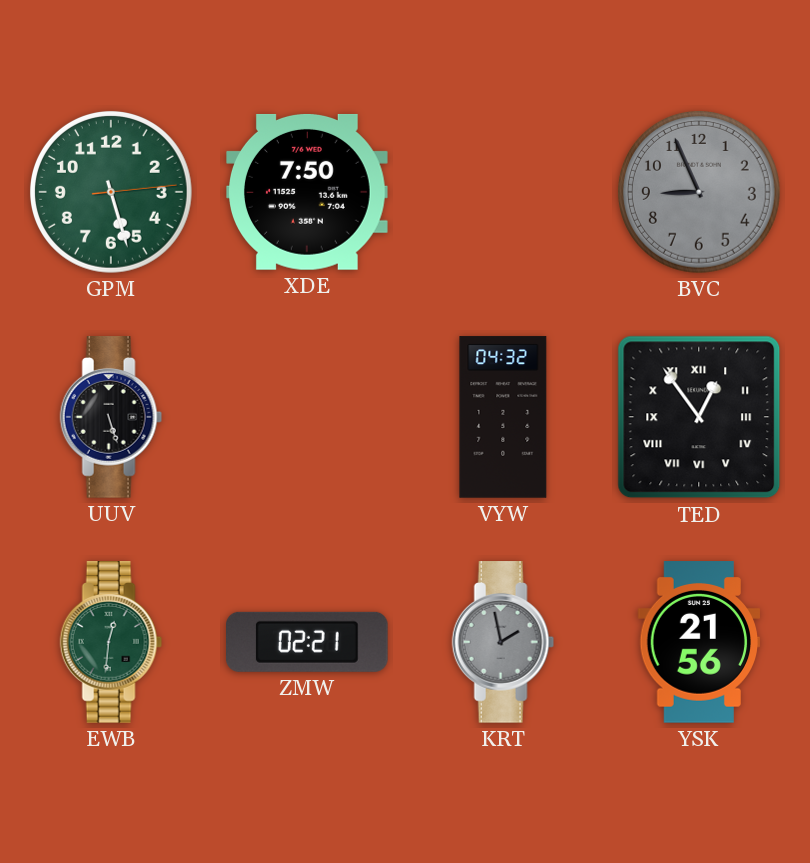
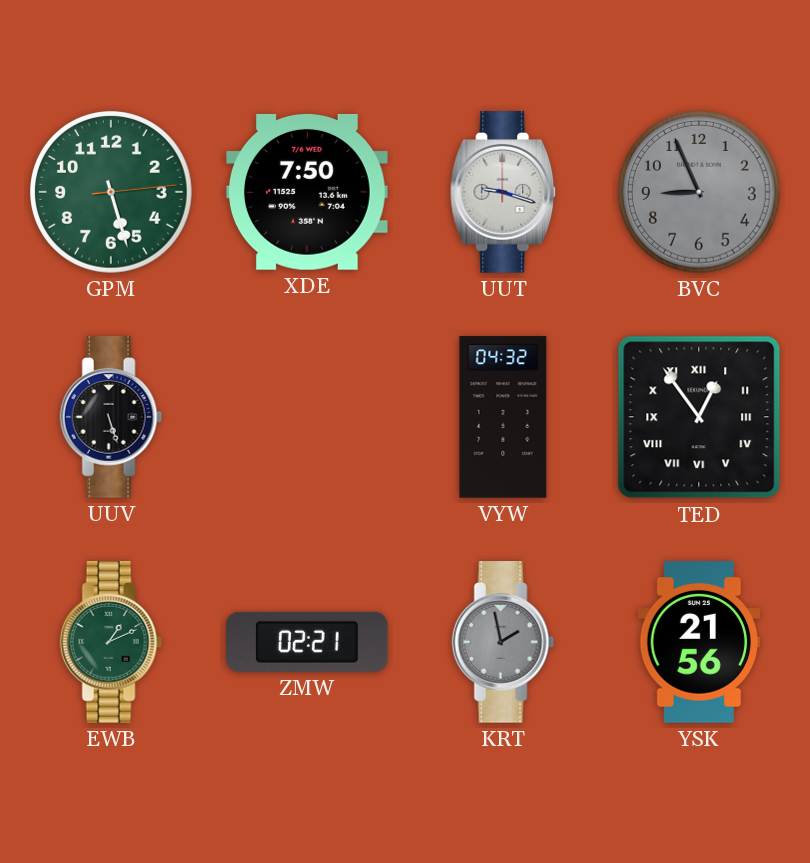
UUT: none -> 9:18
EWB: 12:31 -> 1:11
